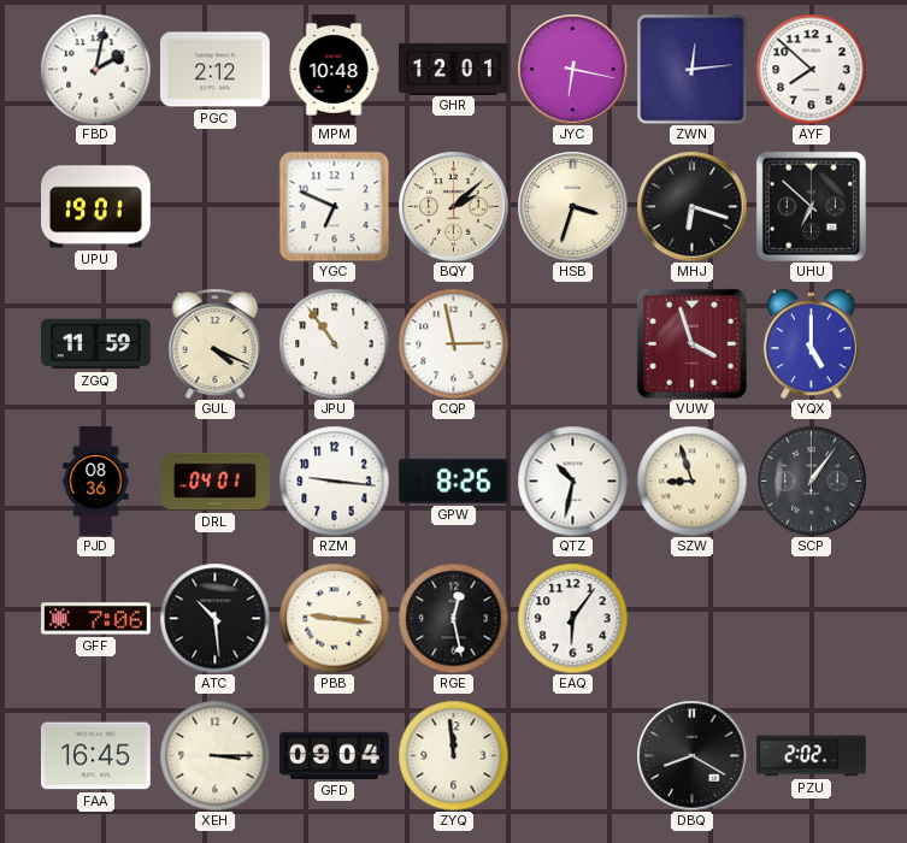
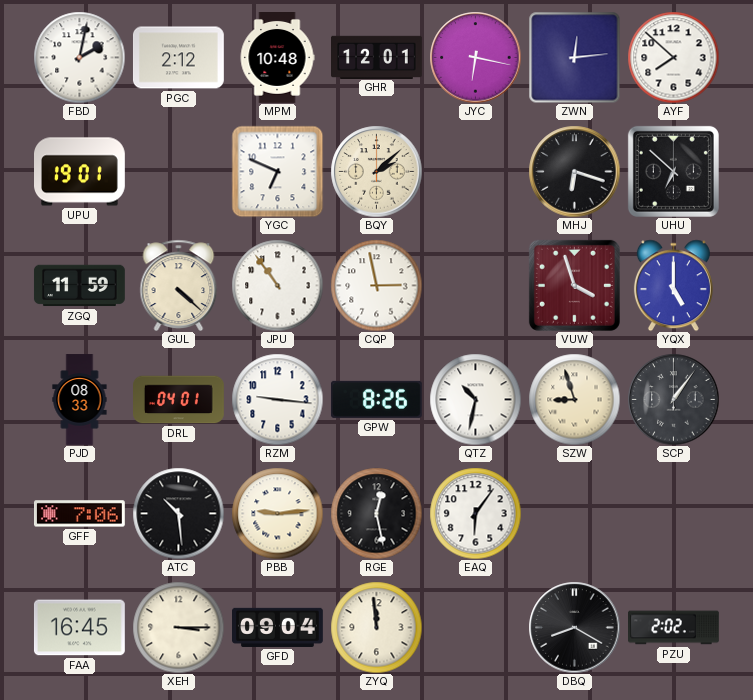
HSB: 3:33 -> none
GUL: 4:19 -> 4:22
PJD: 08:36 -> 08:33
PBB: 9:16 -> 9:14
